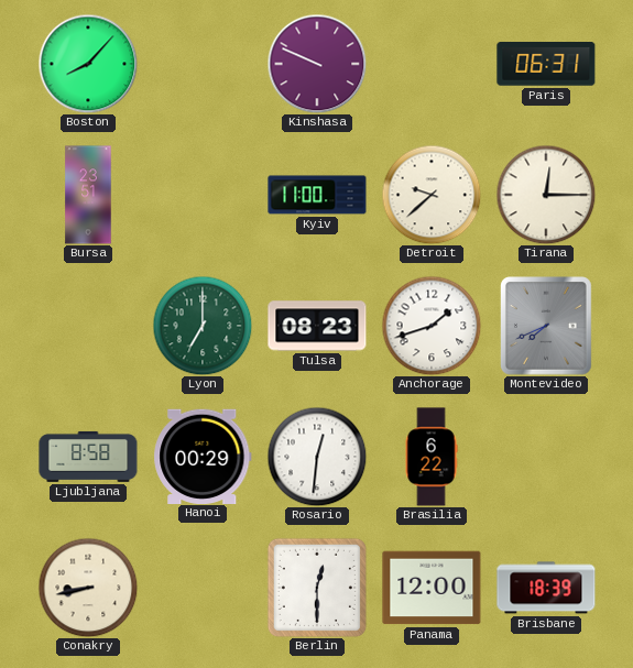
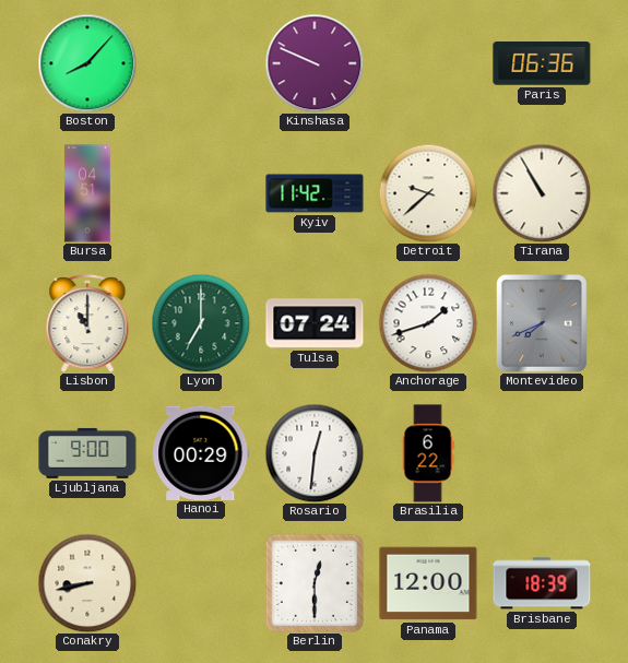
Paris: 06:31 -> 06:36
Bursa: 23:51 -> 04:51
Kyiv: 11:00 -> 11:42
Tirana: 12:15 -> 10:55
Lisbon: none -> 11:00
Tulsa: 08:23 -> 07:24
Ljubljana: 8:58 -> 9:00
